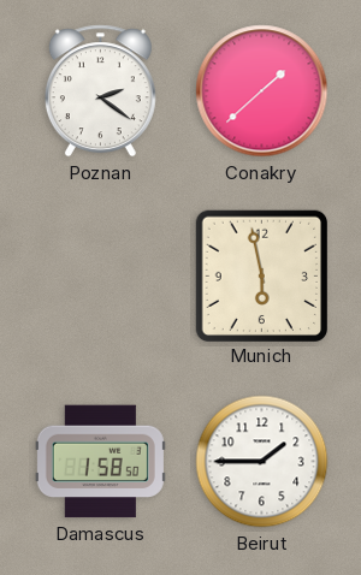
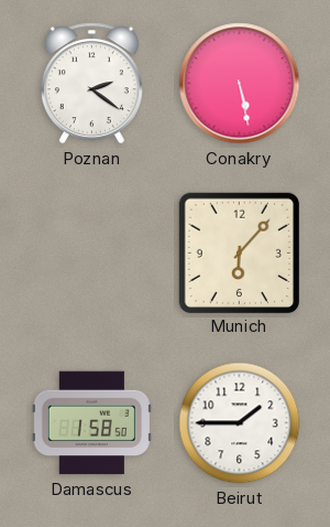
Conakry: 1:38 -> 5:28
Munich: 5:58 -> 6:07
